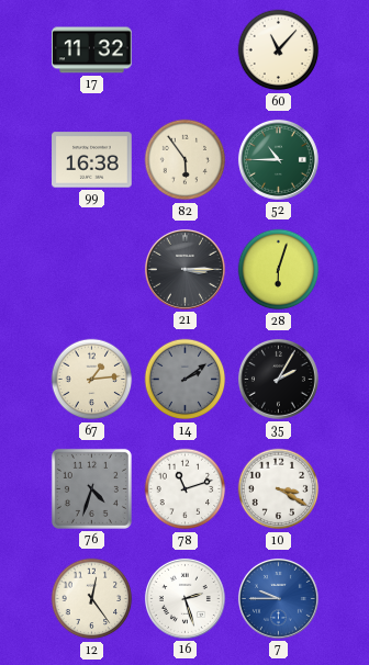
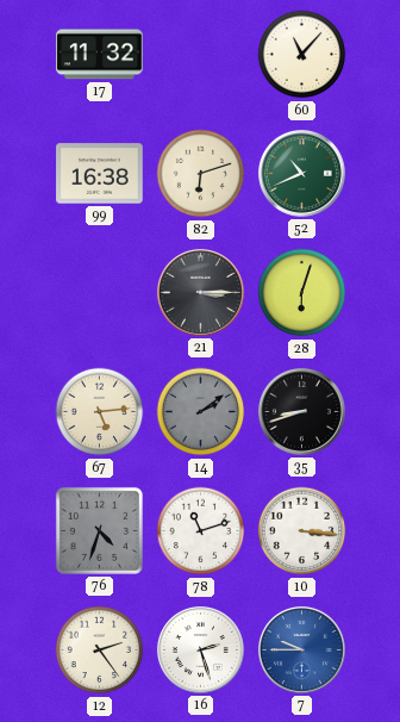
82: 5:54 -> 6:12
52: 10:45 -> 10:41
67: 1:14 -> 5:14
35: 2:05 -> 8:42
10: 3:20 -> 3:16
12: 12:24 -> 2:24
